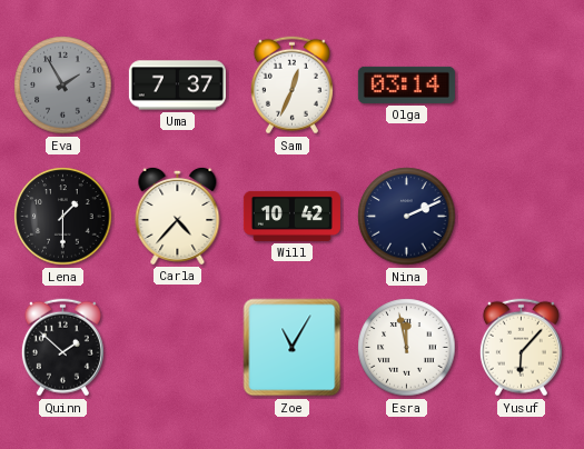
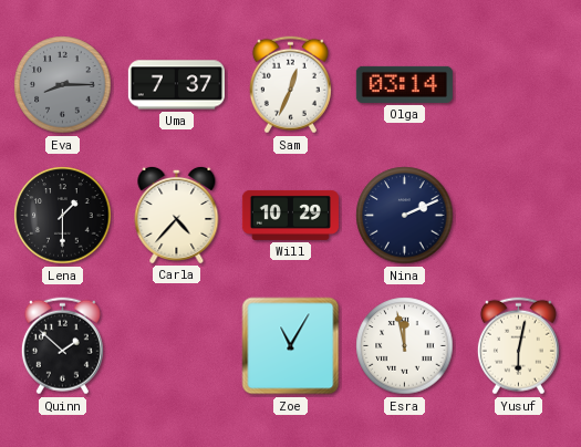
Eva: 1:55 -> 8:15
Will: 10:42 -> 10:29
Yusuf: 6:07 -> 6:02
